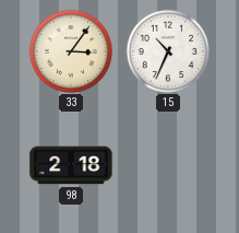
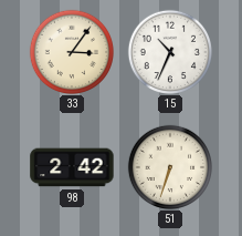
98: 2:18 -> 2:42
51: none -> 6:33
